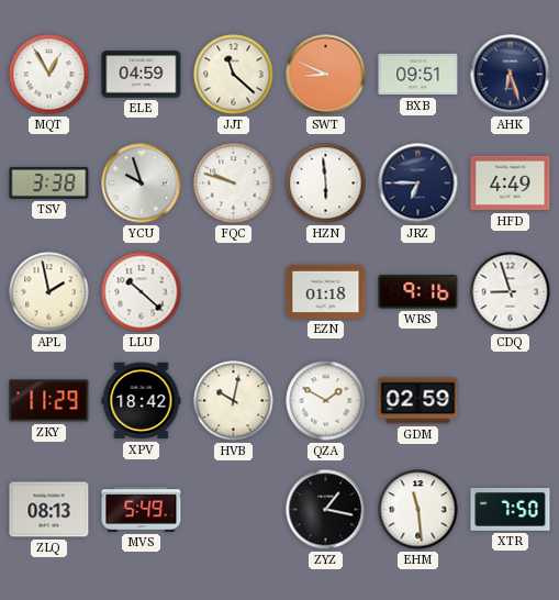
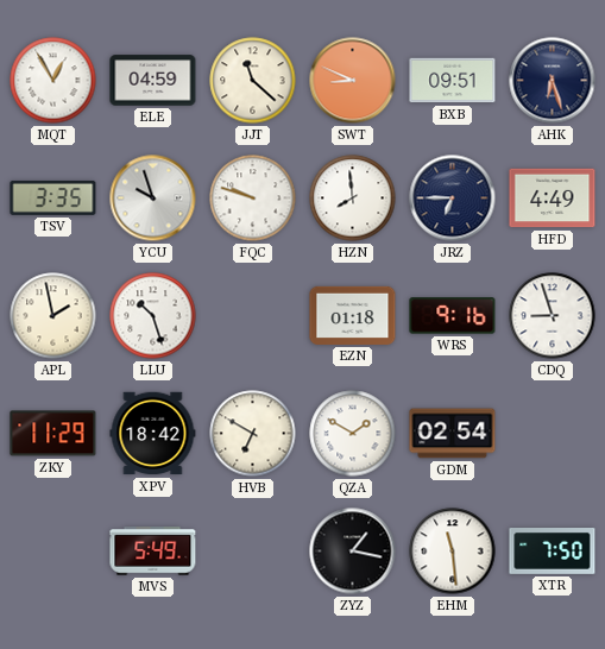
TSV: 3:38 -> 3:35
HZN: 5:59 -> 7:59
LLU: 10:22 -> 10:27
HVB: 10:02 -> 6:50
GDM: 02:59 -> 02:54
ZLQ: 08:13 -> none
